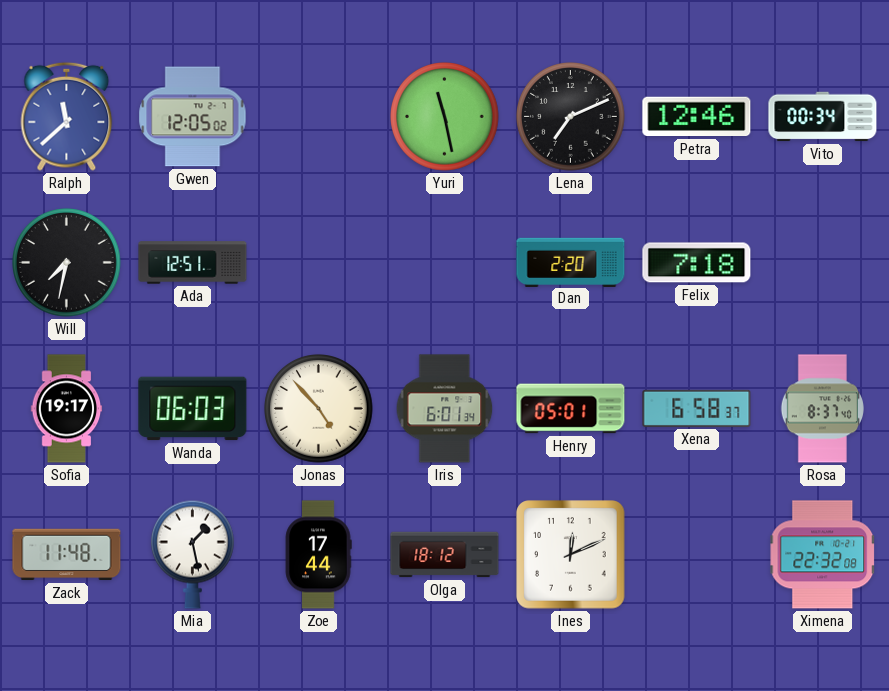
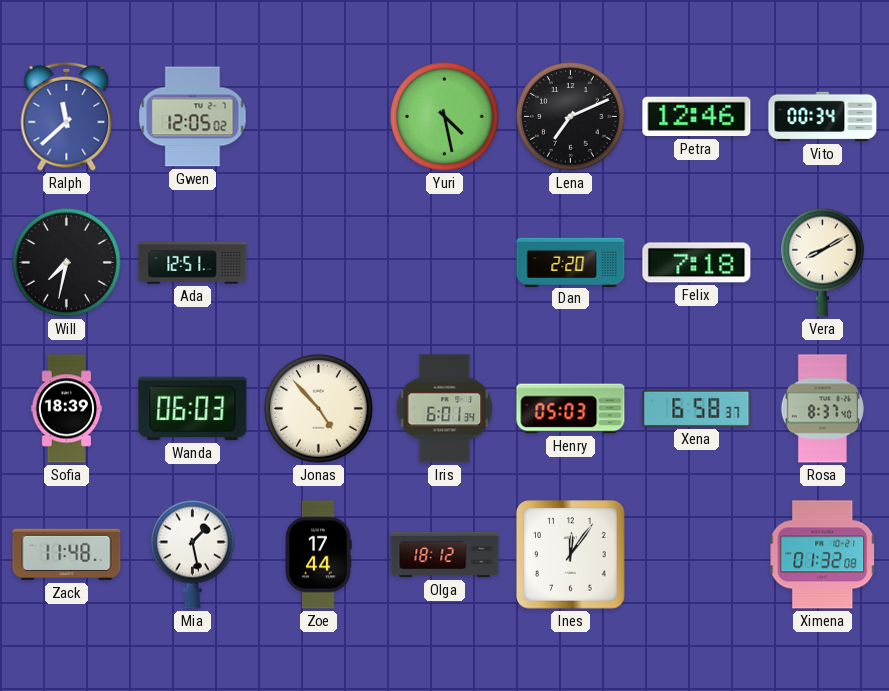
Yuri: 11:28 -> 4:28
Vera: none -> 8:10
Sofia: 19:17 -> 18:39
Henry: 05:01 -> 05:03
Ines: 12:11 -> 12:06
Ximena: 22:32 -> 01:32
